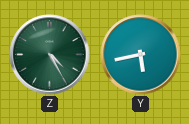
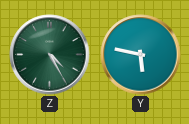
Y: 5:43 -> 5:47
